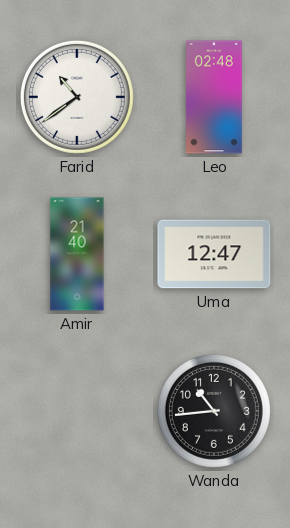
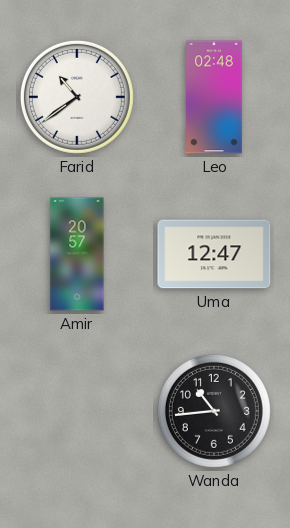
Amir: 21:40 -> 20:57
